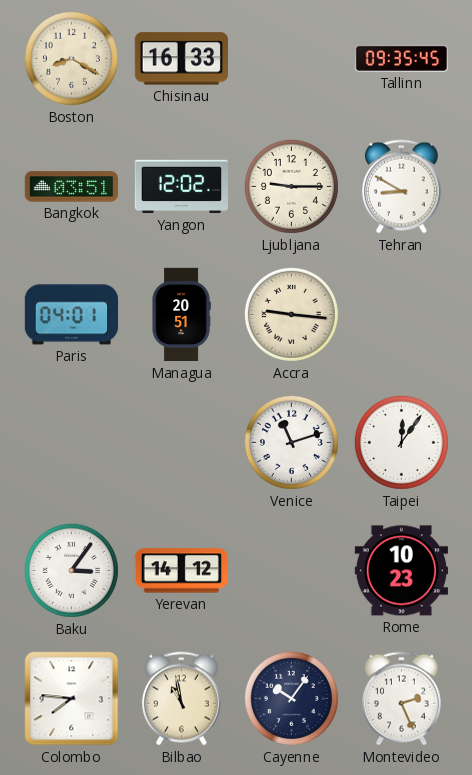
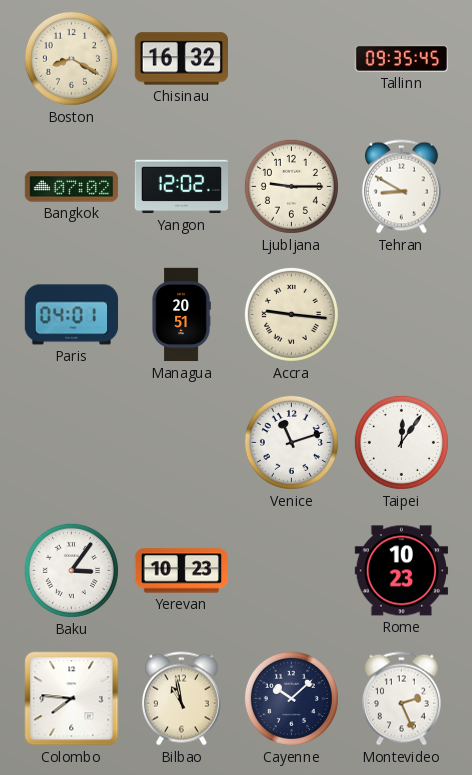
Chisinau: 16:33 -> 16:32
Bangkok: 03:51 -> 07:02
Yerevan: 14:12 -> 10:23
Cayenne: 10:06 -> 10:08
